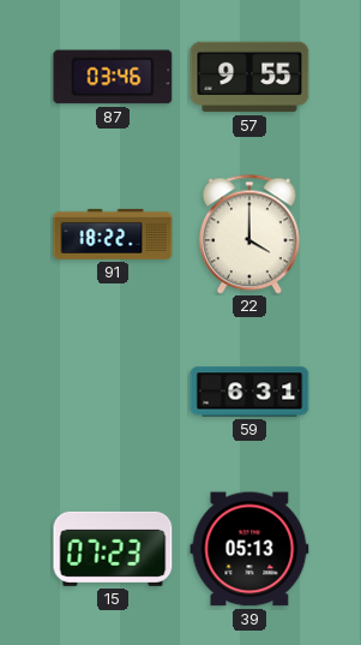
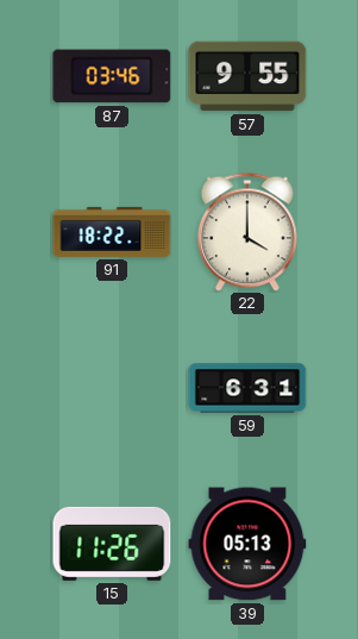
15: 07:23 -> 11:26
